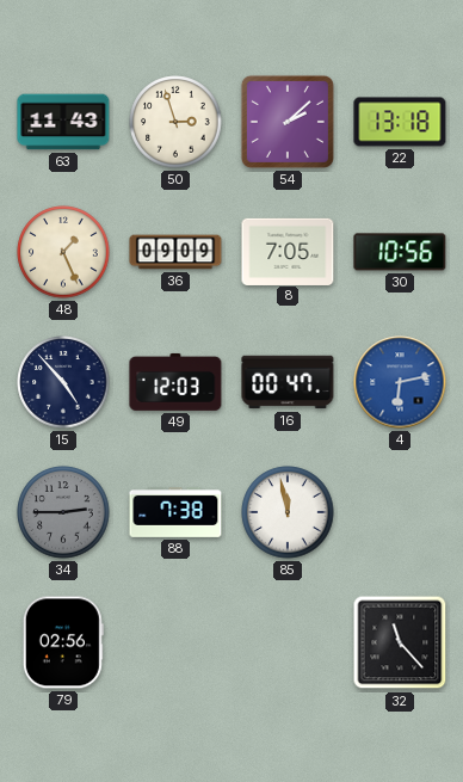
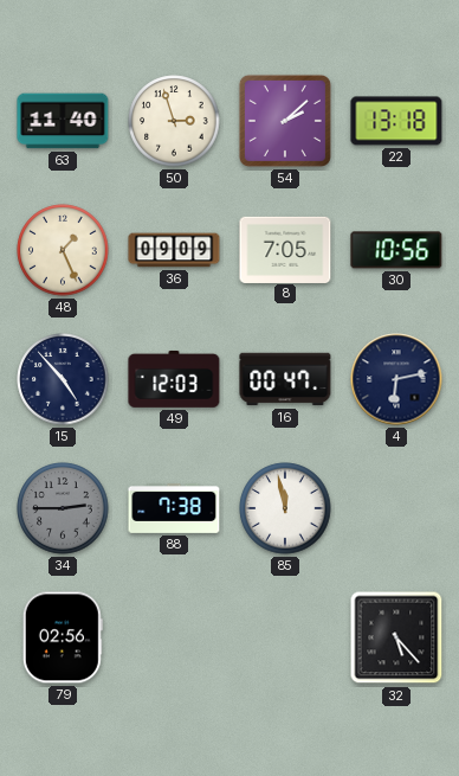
63: 11:43 -> 11:40
4 dial: blue -> navy
32: 11:23 -> 5:23
